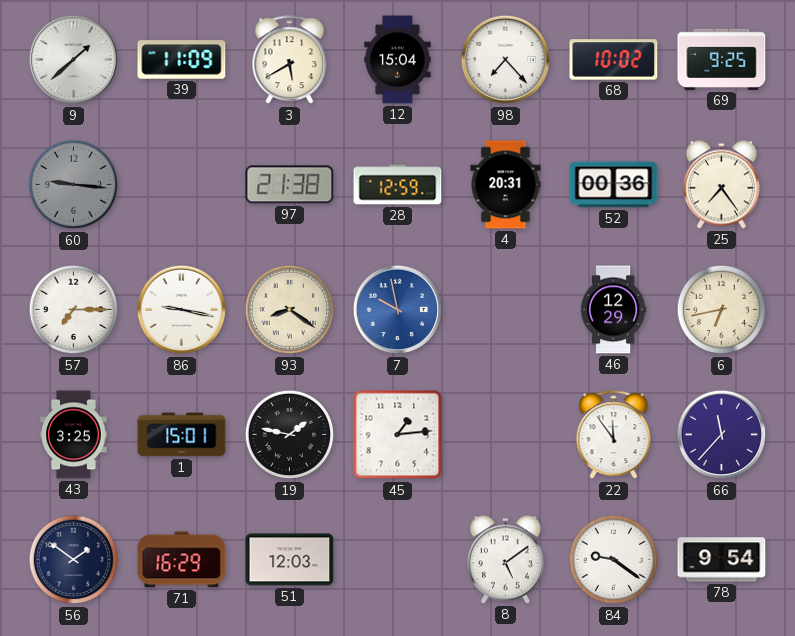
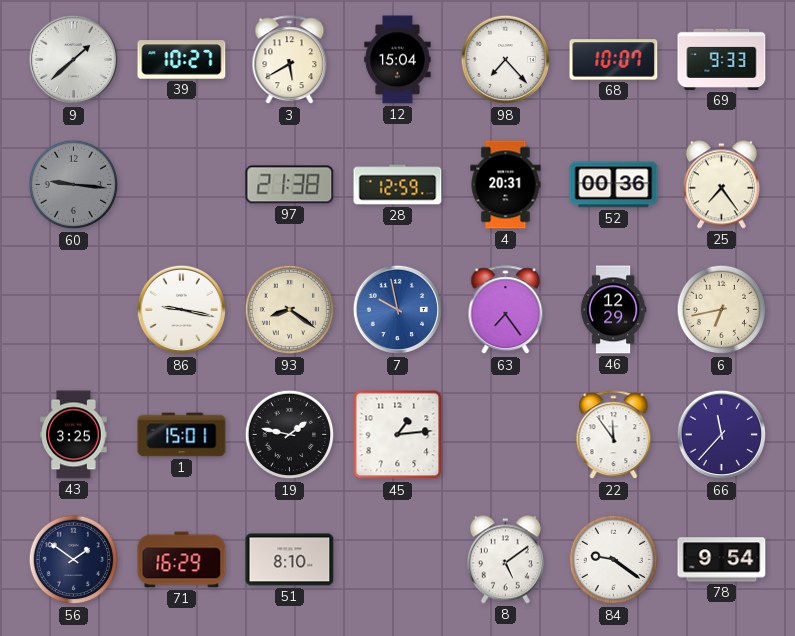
39: 11:09 -> 10:27
68: 10:02 -> 10:07
69: 9:25 -> 9:33
57: 7:15 -> none
63: none -> 7:24
51: 12:03 -> 8:10
